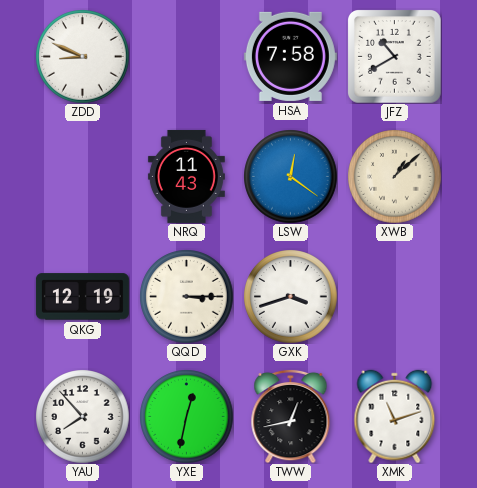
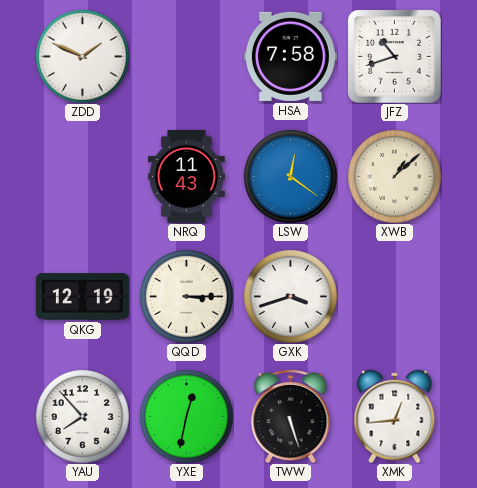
ZDD: 8:49 -> 1:49
JFZ: 10:40 -> 10:42
TWW: 12:43 -> 5:27
XMK: 11:12 -> 12:44
